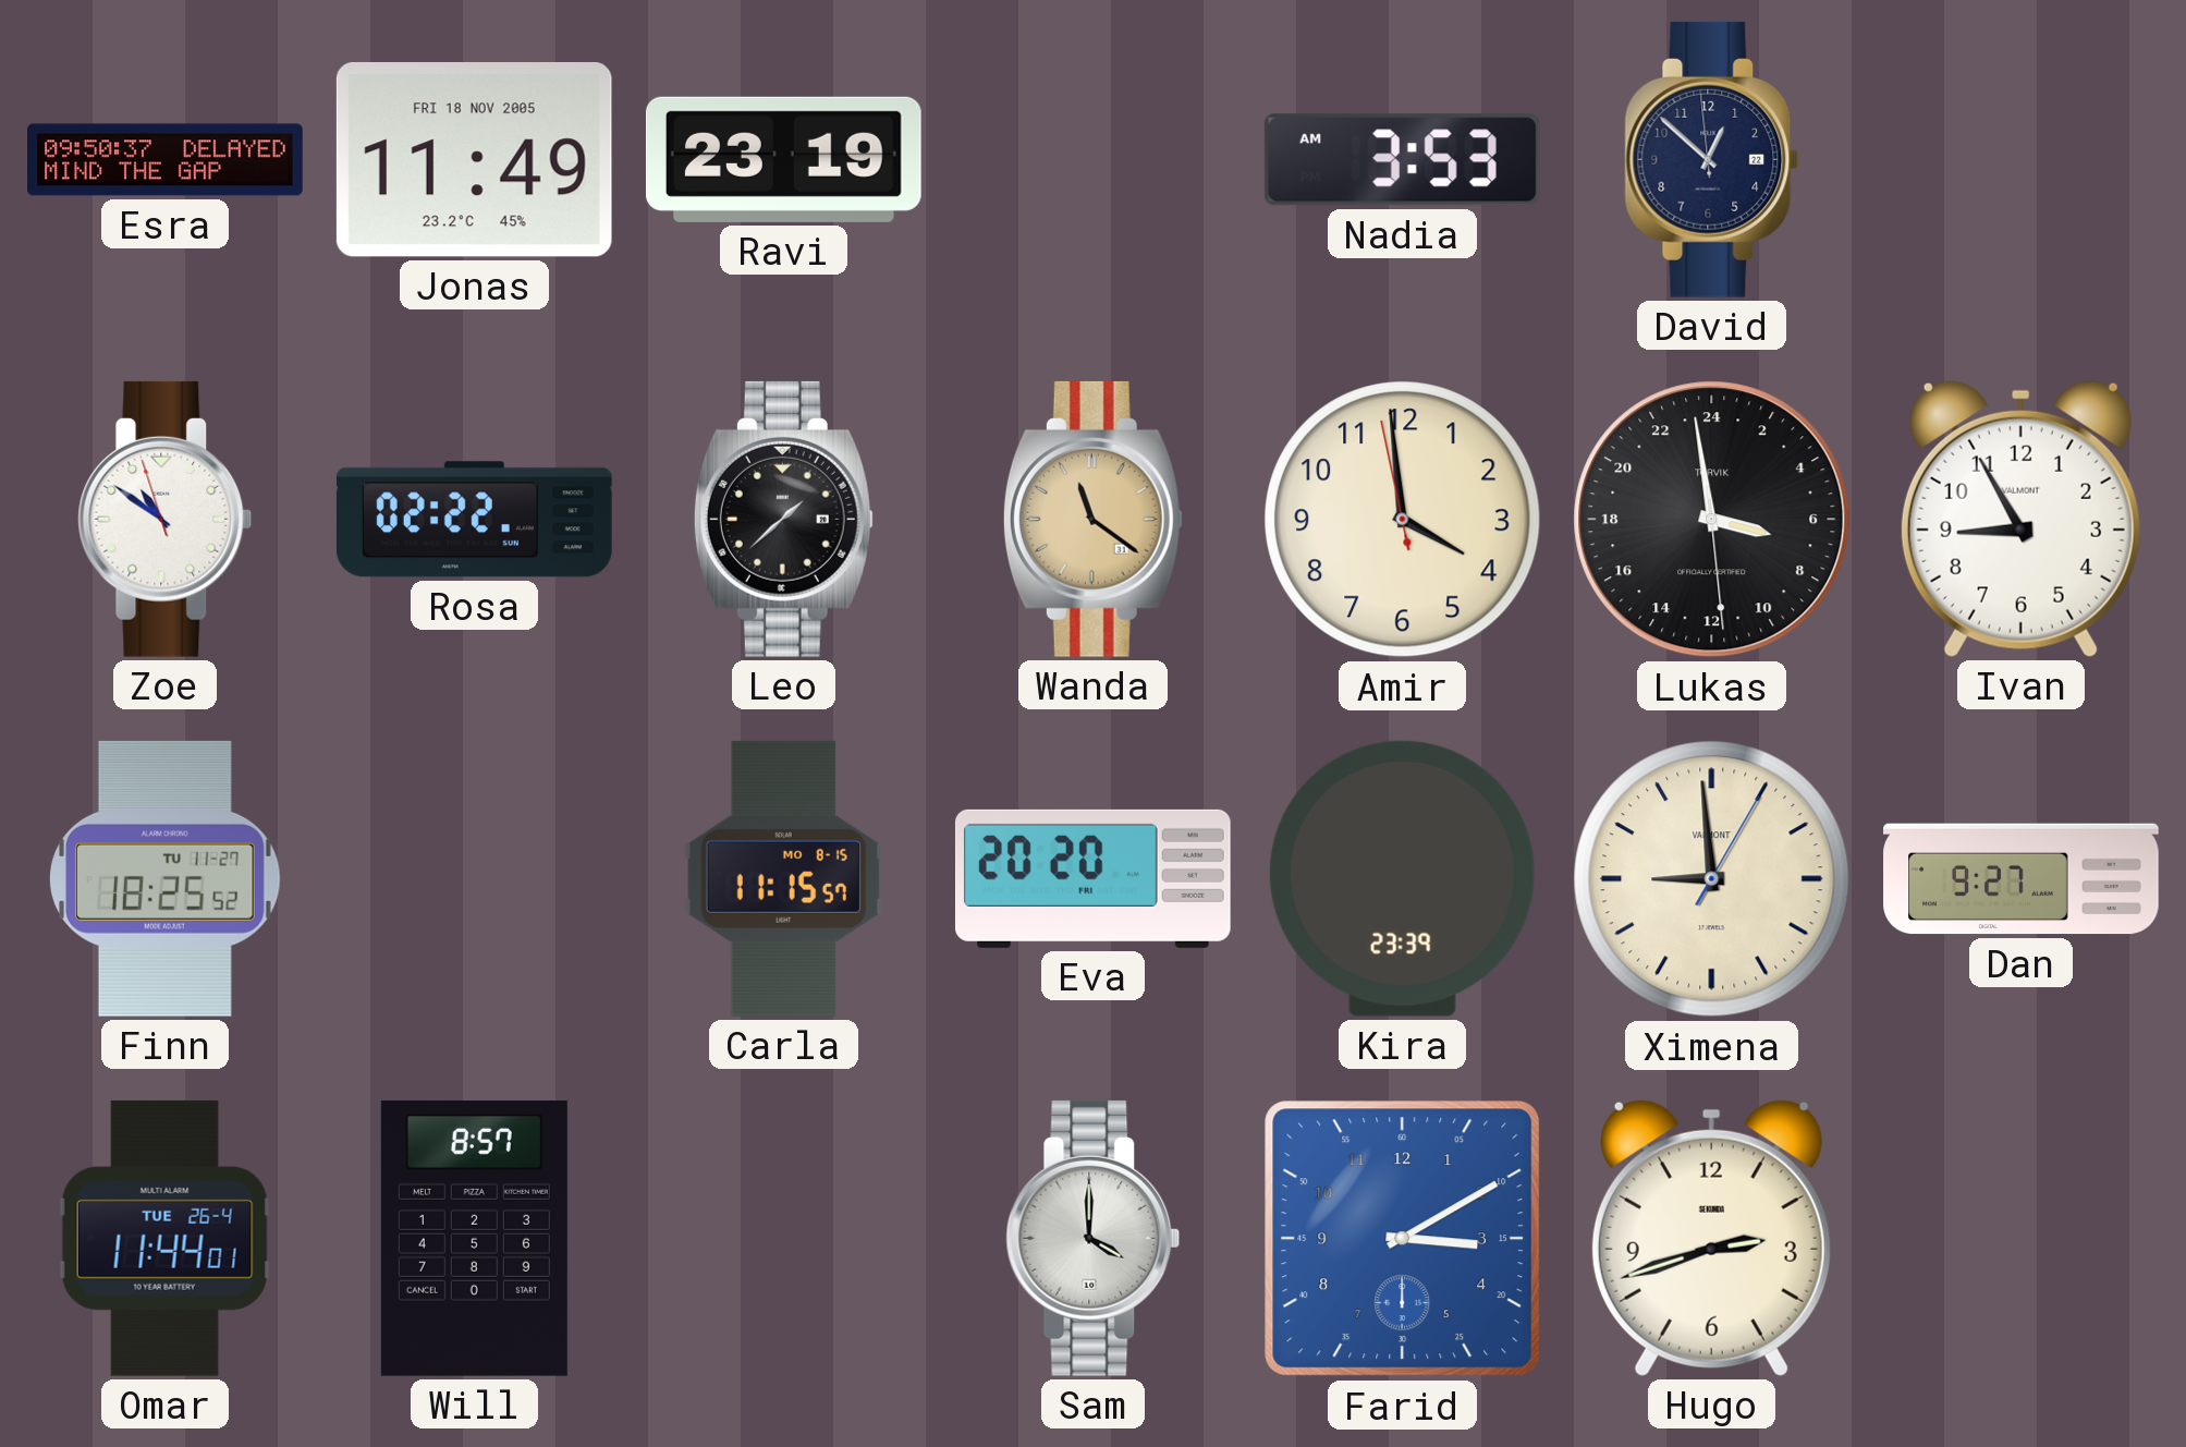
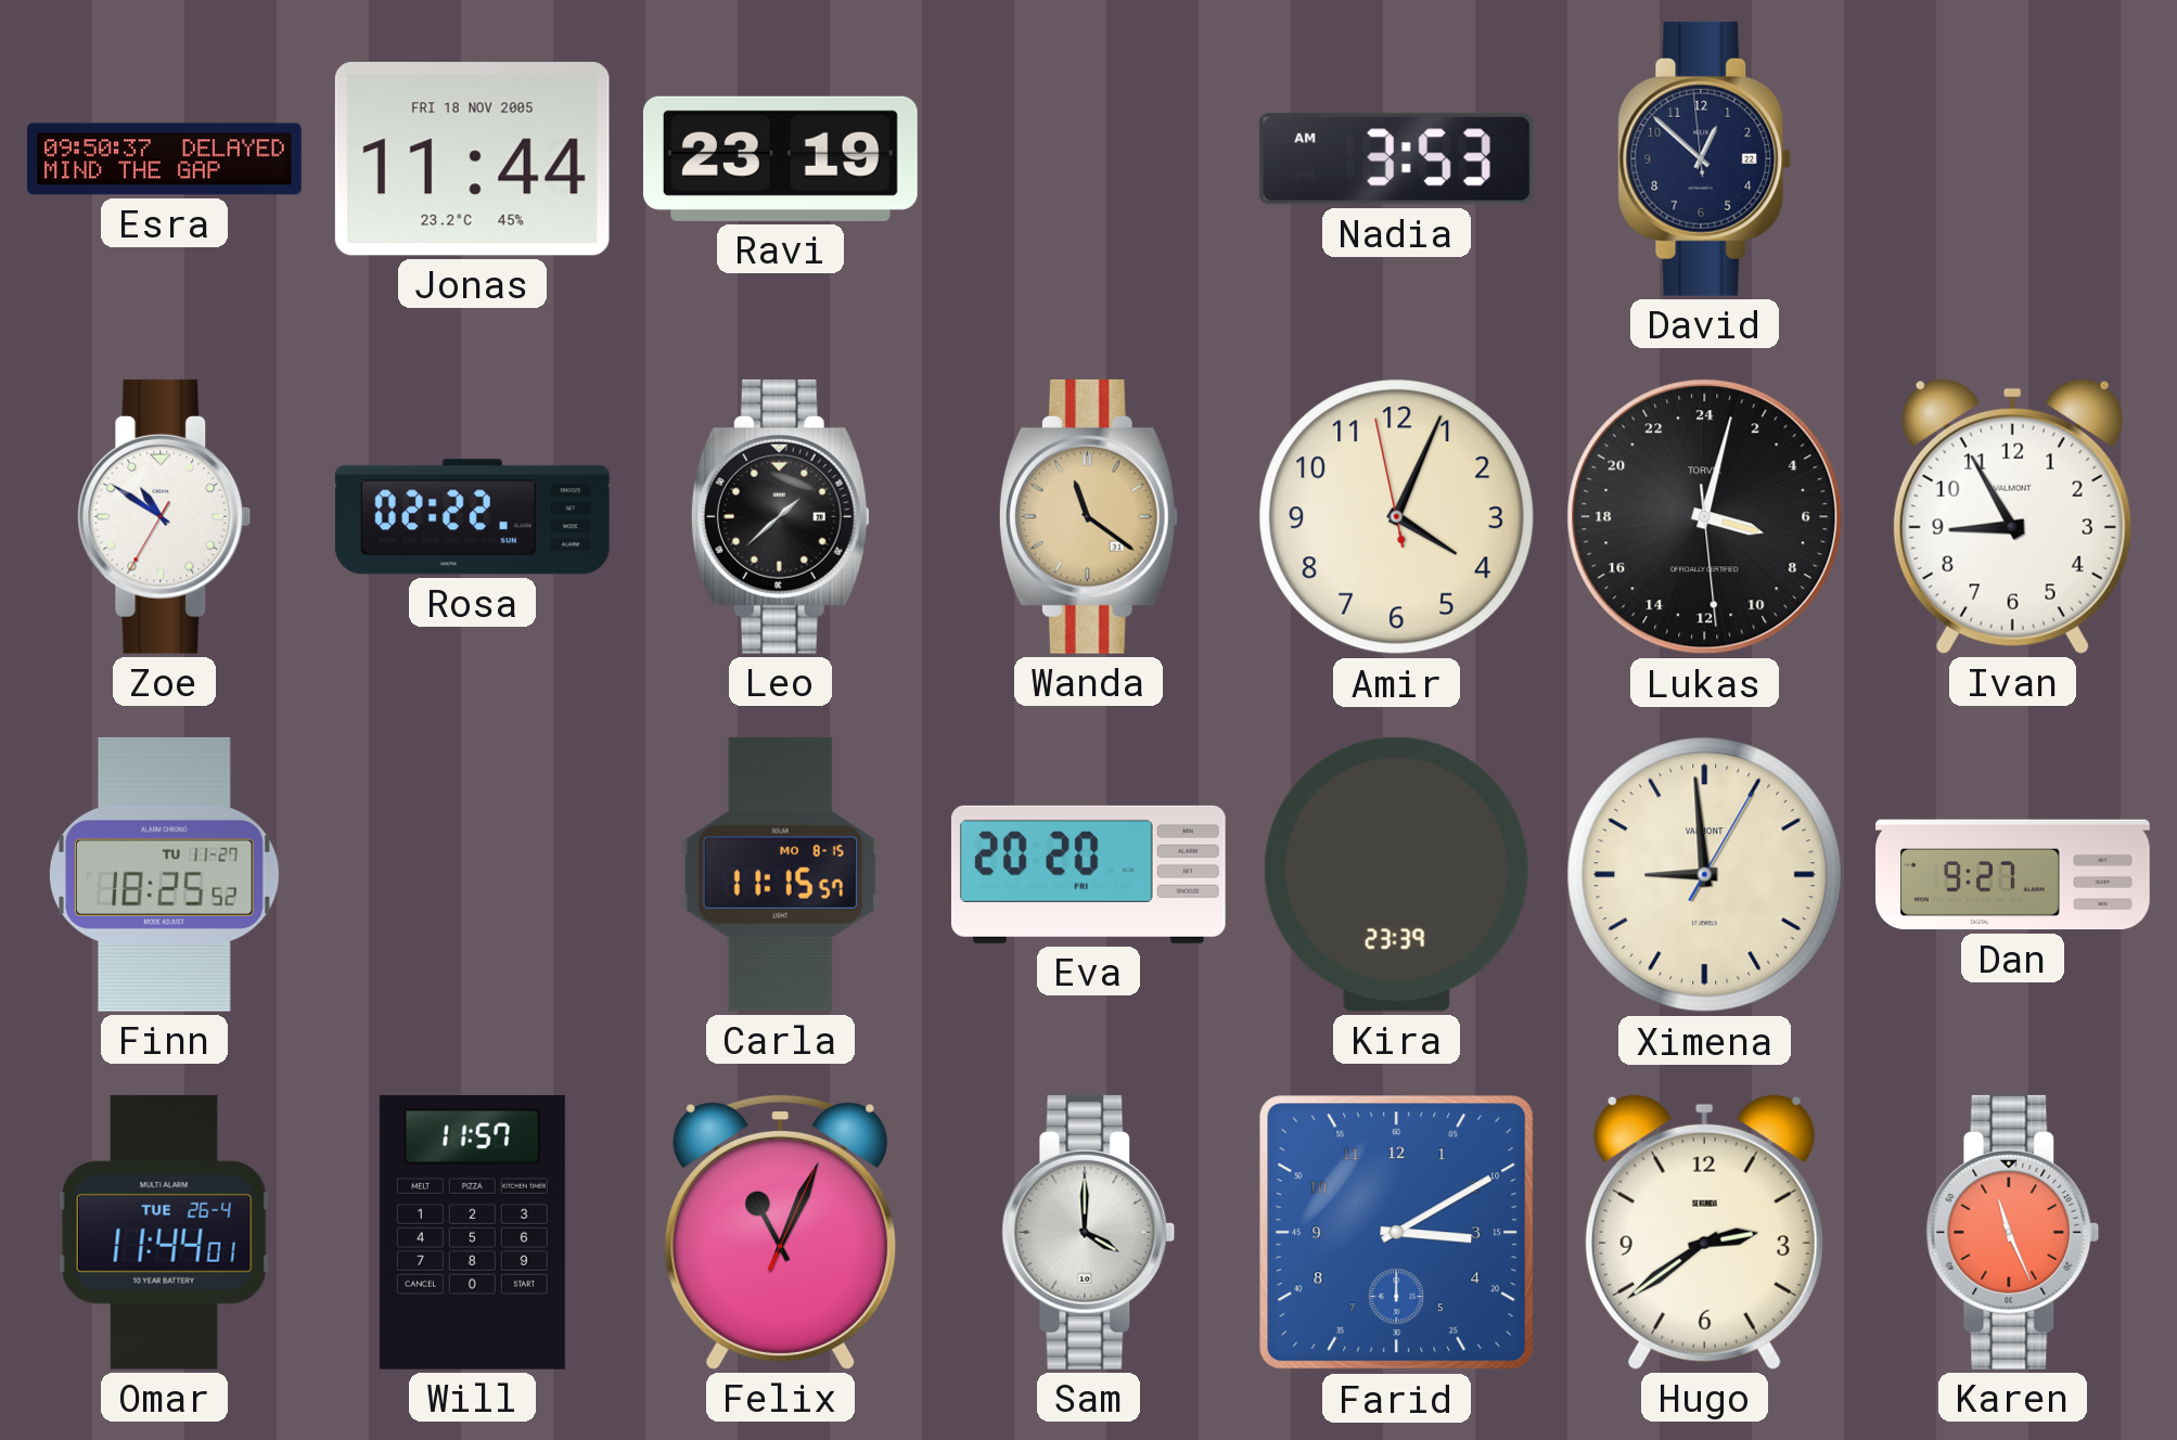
Jonas: 11:49 -> 11:44
Zoe: 10:50:57 -> 10:50:35
Amir: 3:58 -> 4:03
Lukas: 6:58 -> 7:02
Will: 8:57 -> 11:57
Felix: none -> 11:04
Hugo: 2:42 -> 2:39
Karen: none -> 11:26
